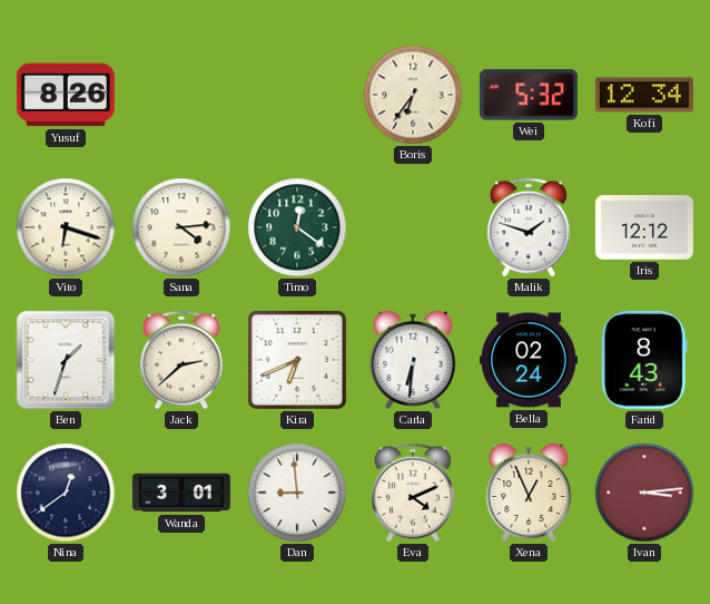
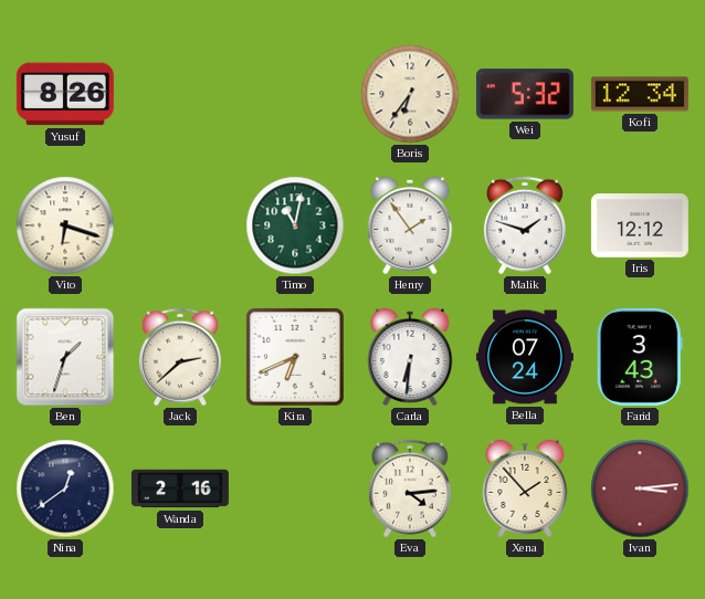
Sana: 4:14 -> none
Timo: 12:21 -> 11:02
Henry: none -> 1:54
Bella: 02:24 -> 07:24
Farid: 8:43 -> 3:43
Wanda: 3:01 -> 2:16
Dan: 8:59 -> none
Eva: 4:11 -> 4:14
Xena: 12:56 -> 1:53
